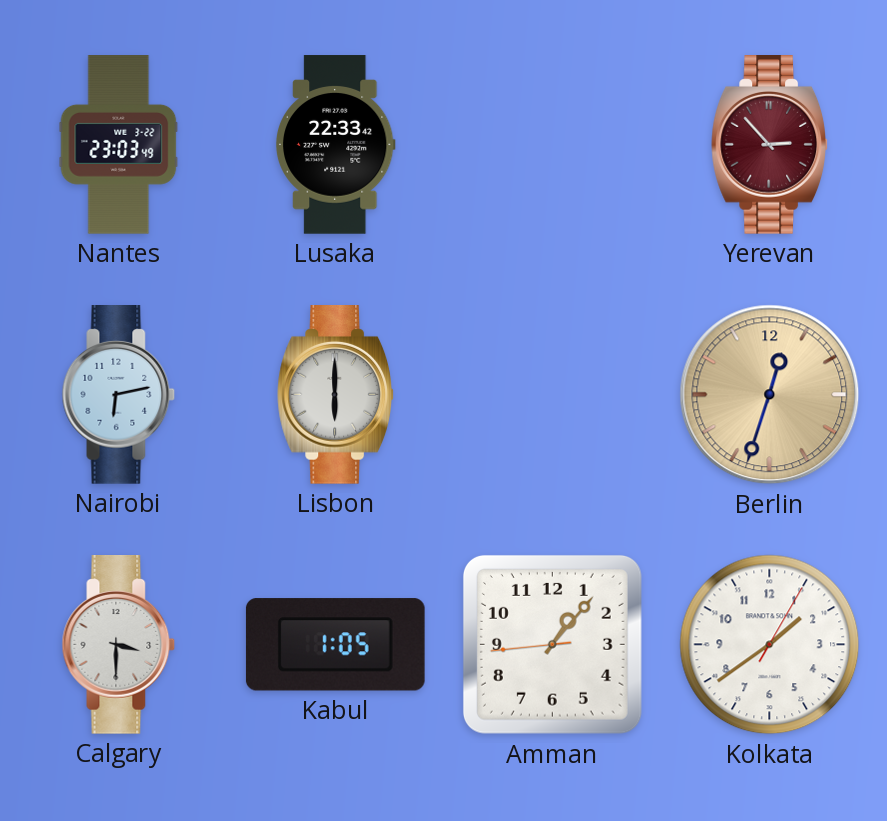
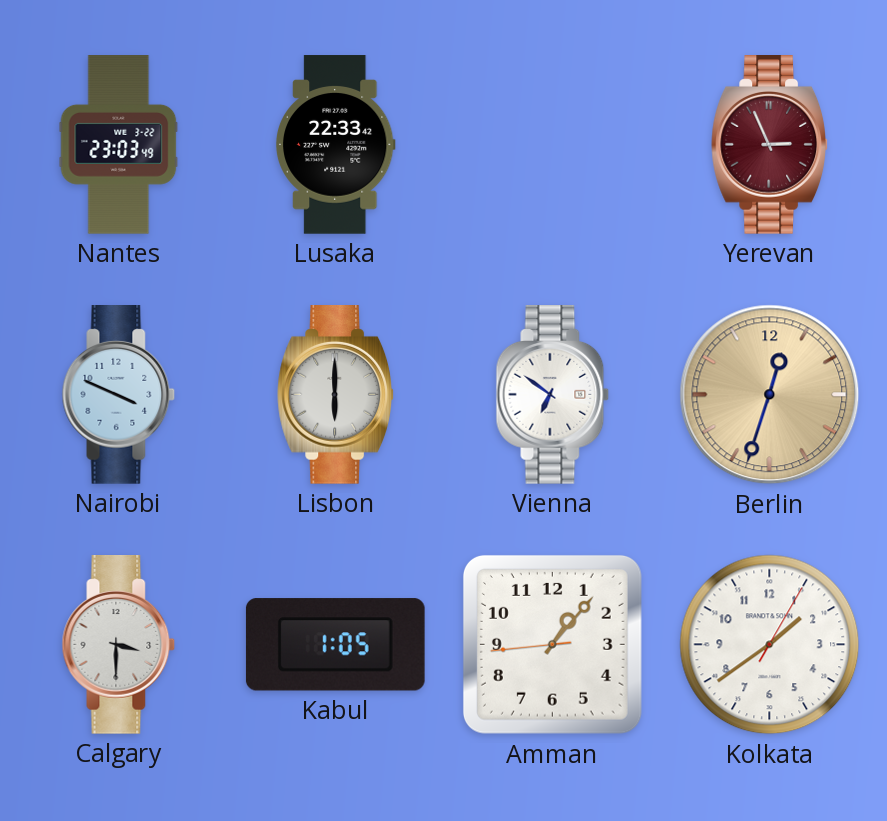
Yerevan: 2:53 -> 2:56
Nairobi: 6:13 -> 3:49
Vienna: none -> 6:51
